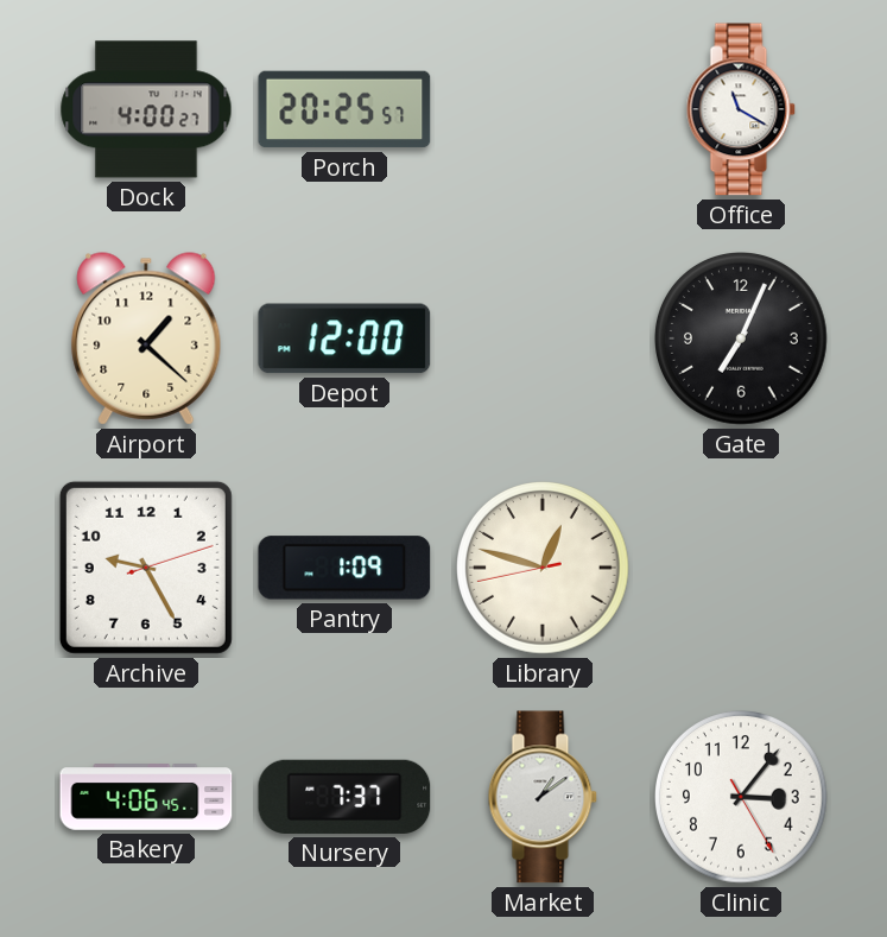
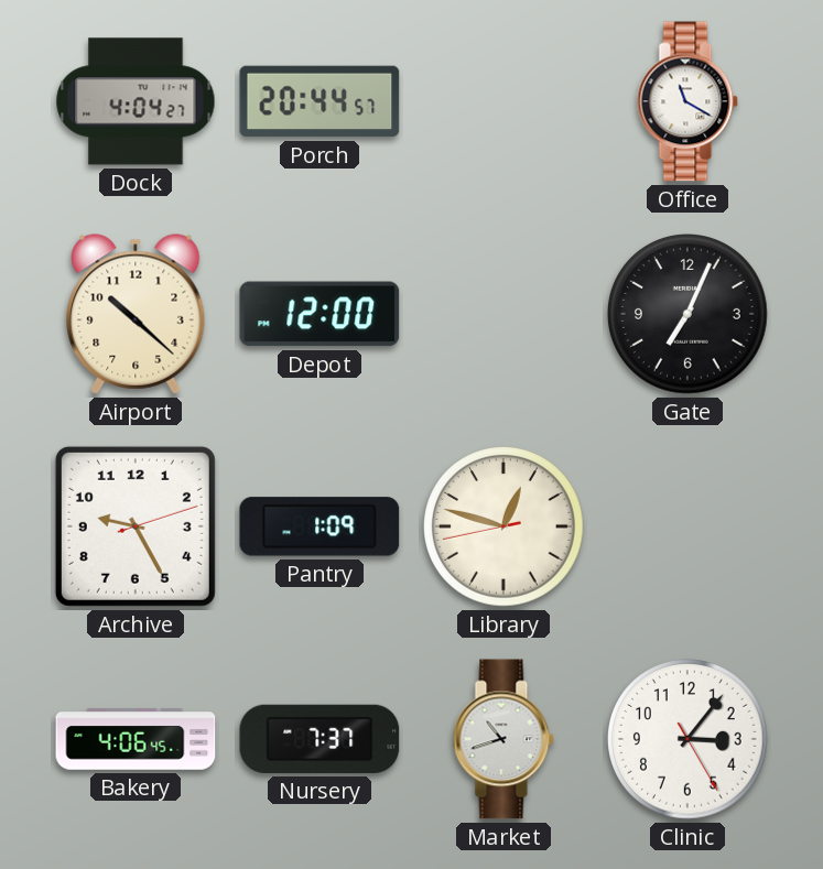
Dock: 4:00 -> 4:04
Porch: 20:25 -> 20:44
Airport: 1:22 -> 10:22
Market: 1:09 -> 10:42
